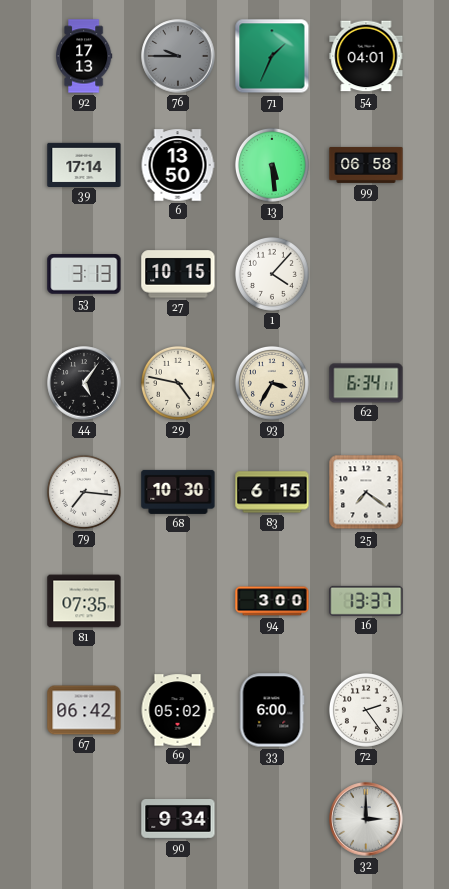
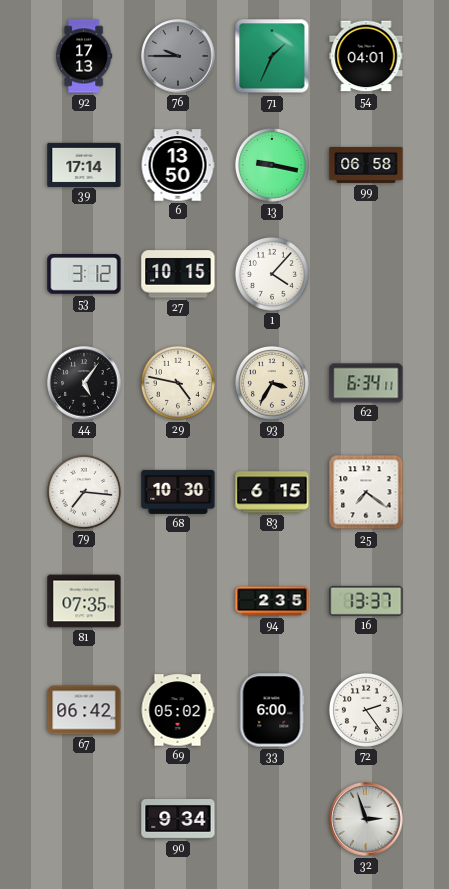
13: 5:29 -> 9:17
53: 3:13 -> 3:12
94: 3:00 -> 2:35
32: 3:00 -> 2:57
